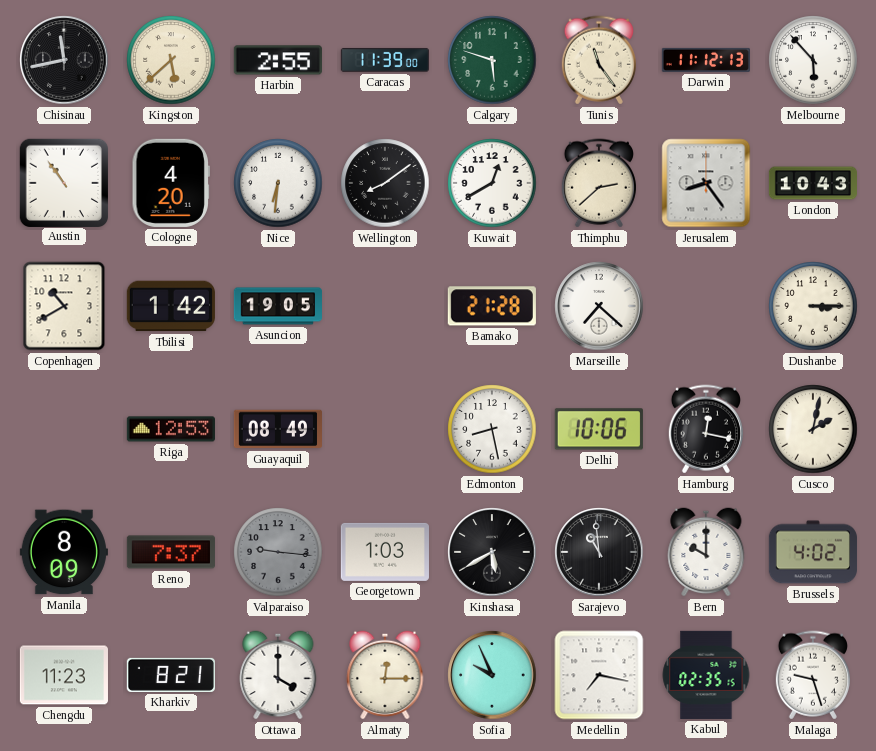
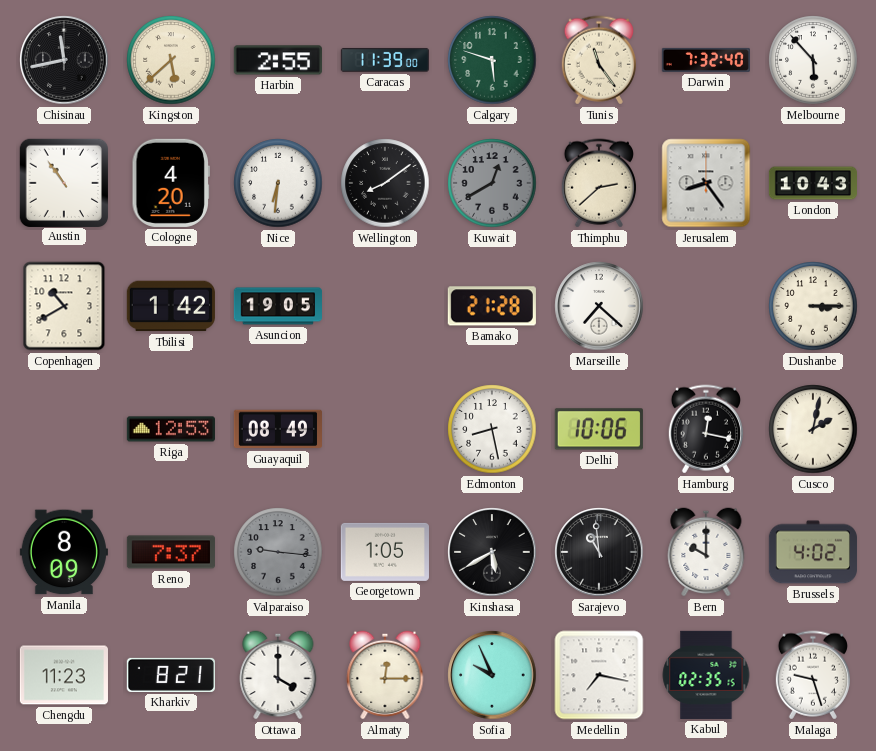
Darwin: 11:12 -> 7:32
Kuwait dial: white -> grey
Georgetown: 1:03 -> 1:05
